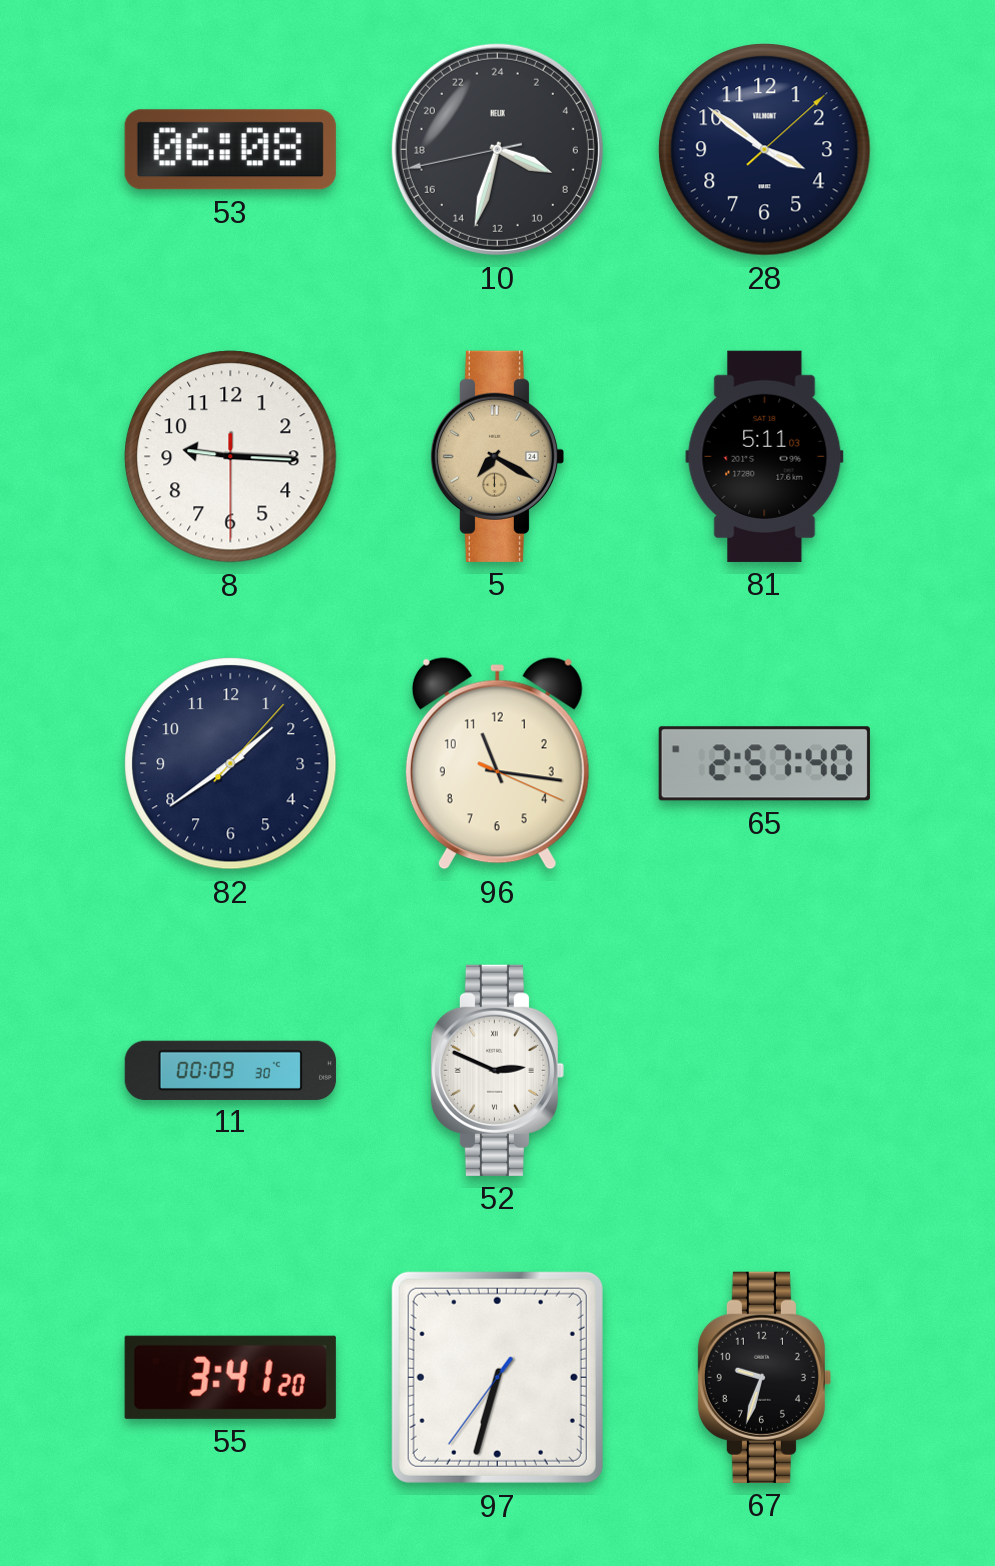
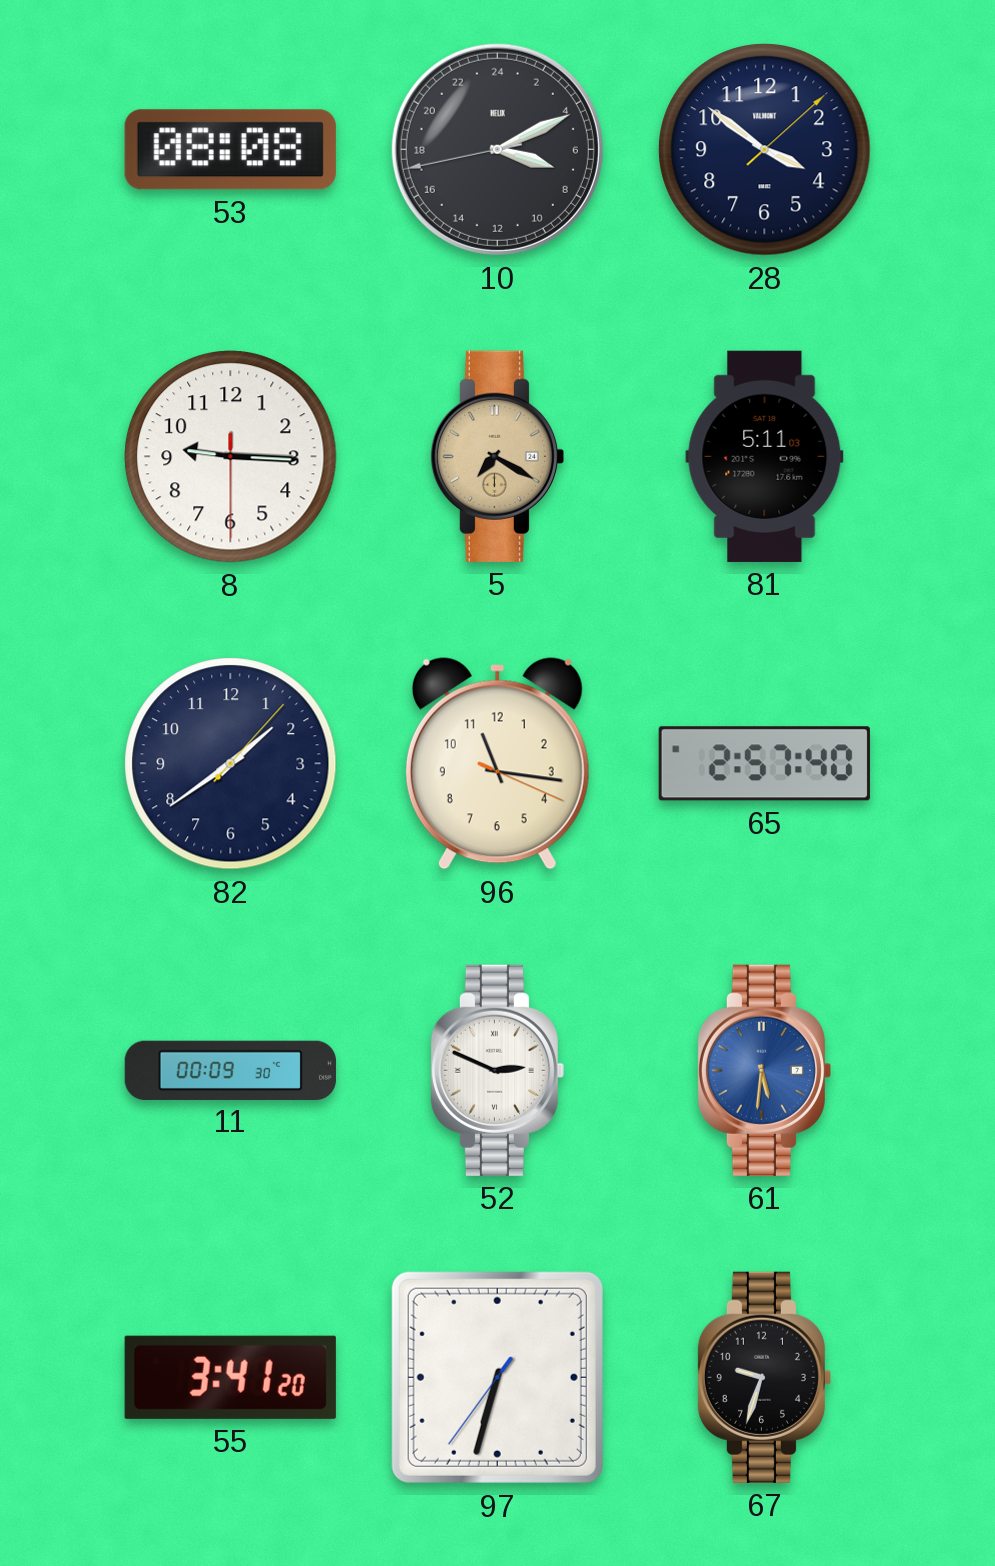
53: 06:08 -> 08:08
10: 7:32 -> 7:10
61: none -> 5:31
